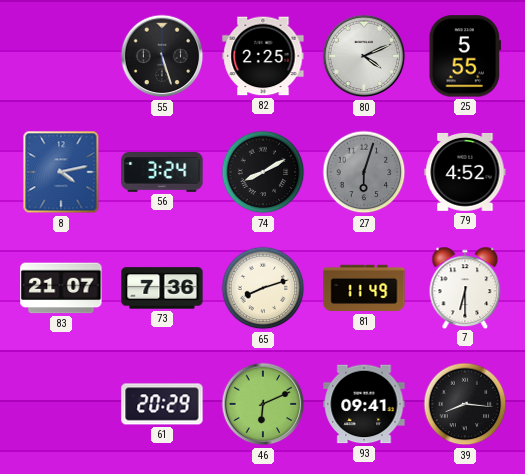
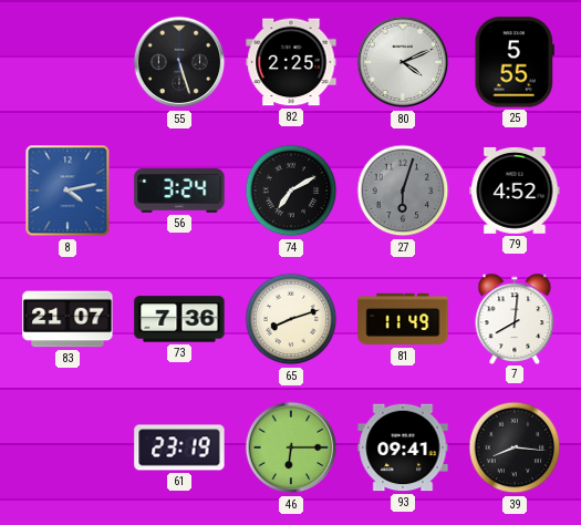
74: 8:10 -> 7:10
7: 6:30 -> 8:01
61: 20:29 -> 23:19
46: 6:11 -> 6:15
